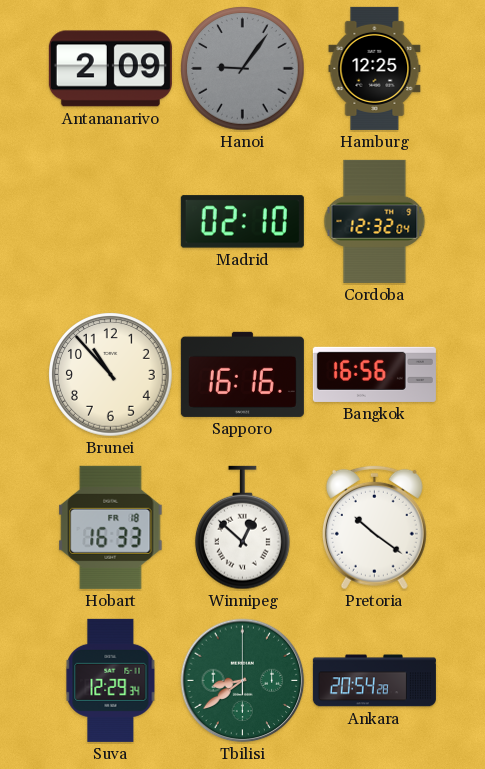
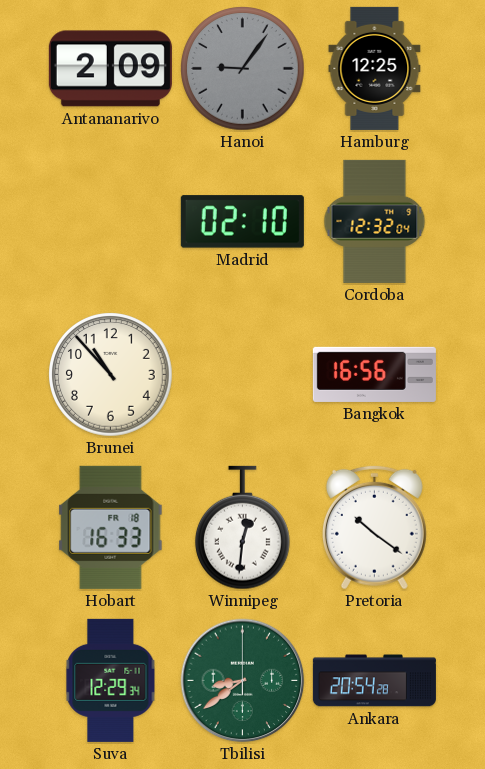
Sapporo: 16:16 -> none
Winnipeg: 12:52 -> 12:31
